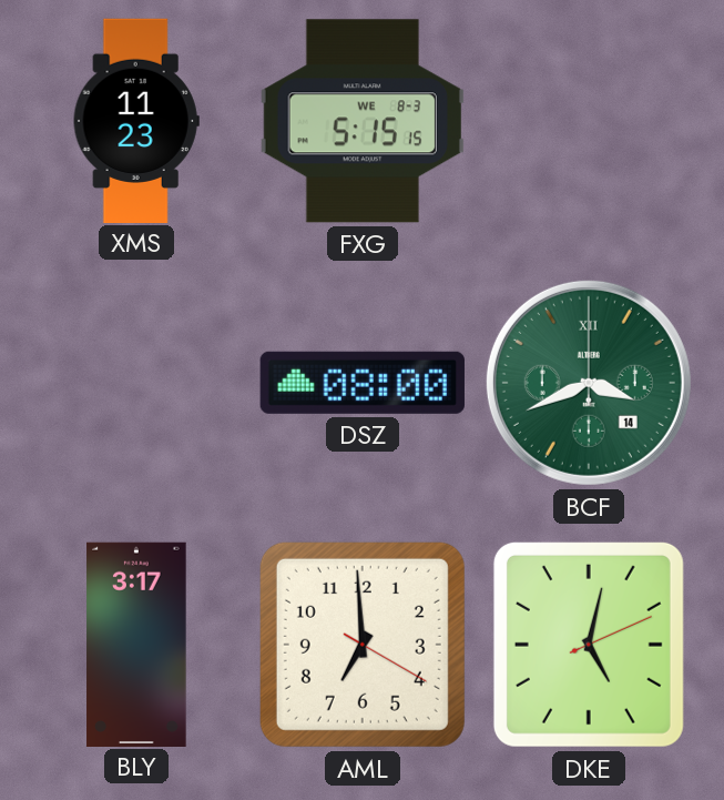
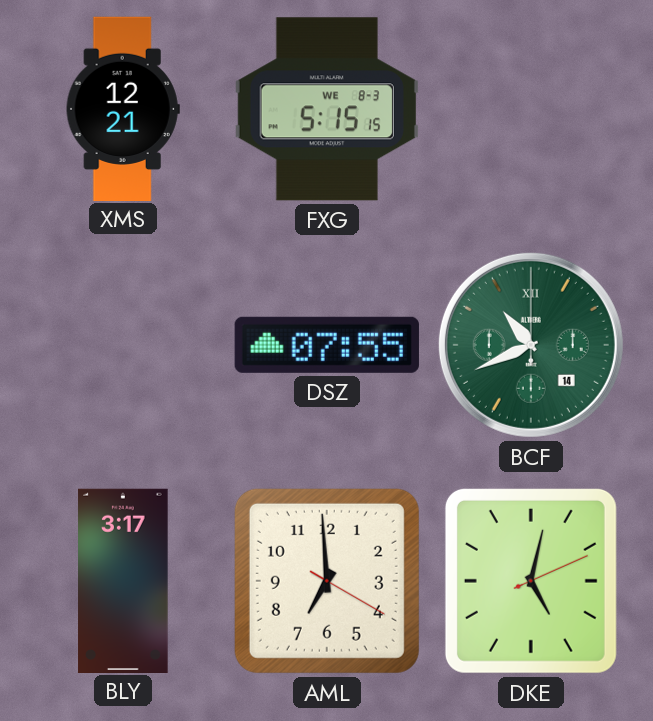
XMS: 11:23 -> 12:21
DSZ: 08:00 -> 07:55
BCF: 3:41 -> 10:41
